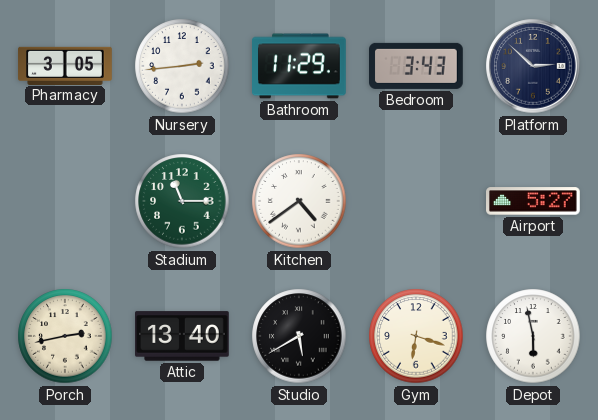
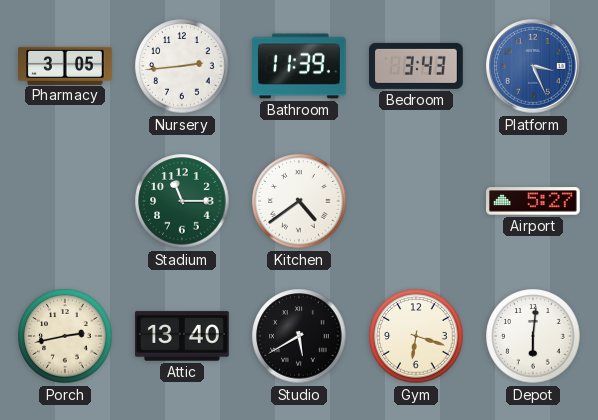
Bathroom: 11:29 -> 11:39
Platform: 2:52 -> 3:26
Platform dial: navy -> blue
Depot: 5:58 -> 6:01
